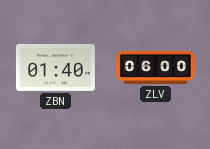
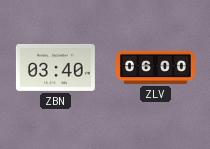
ZBN: 01:40 -> 03:40
